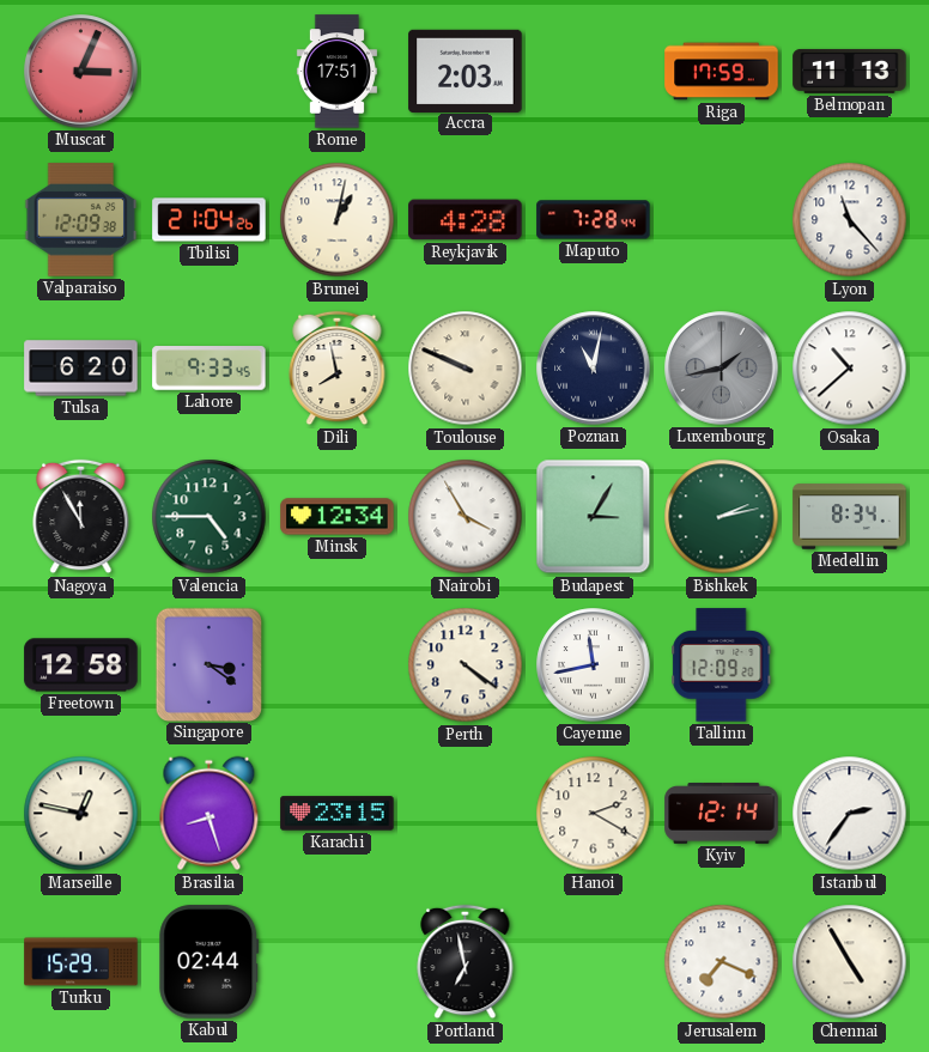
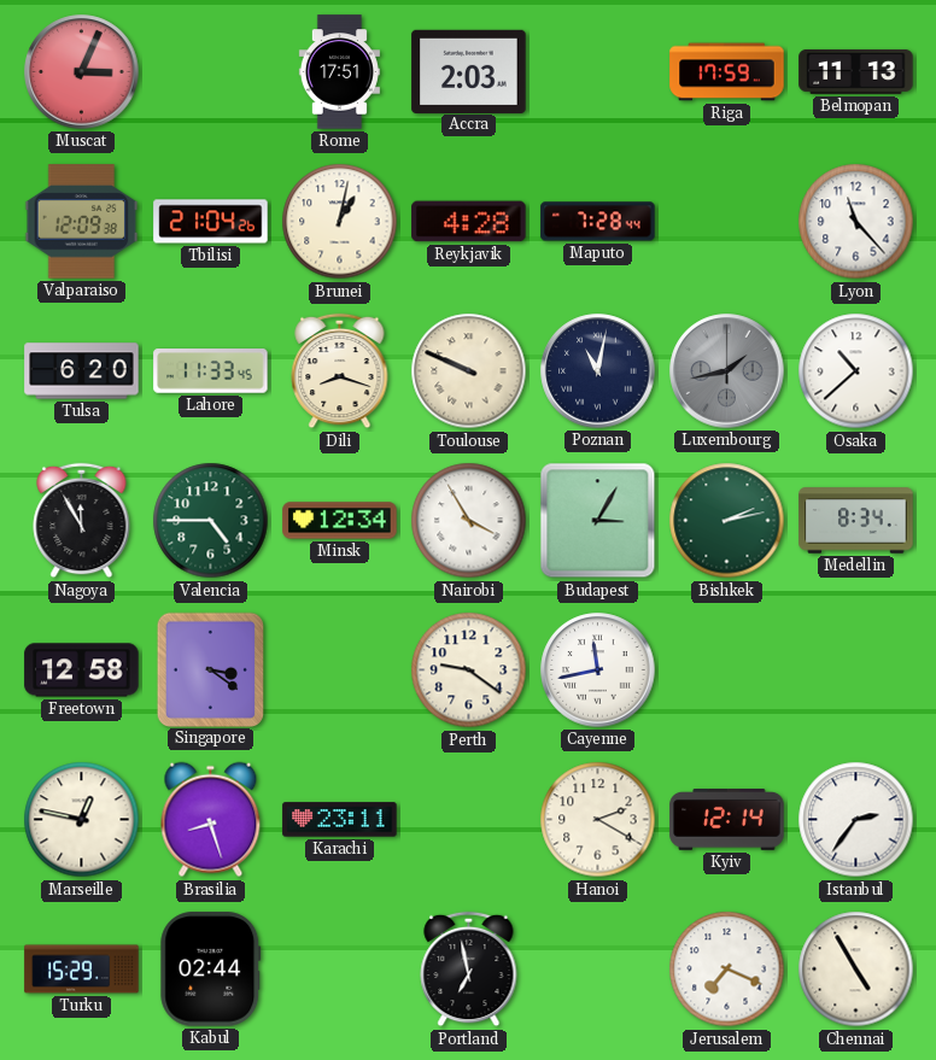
Lahore: 9:33 -> 11:33
Dili: 7:58 -> 8:18
Perth: 4:21 -> 9:21
Tallinn: 12:09 -> none
Karachi: 23:15 -> 23:11
